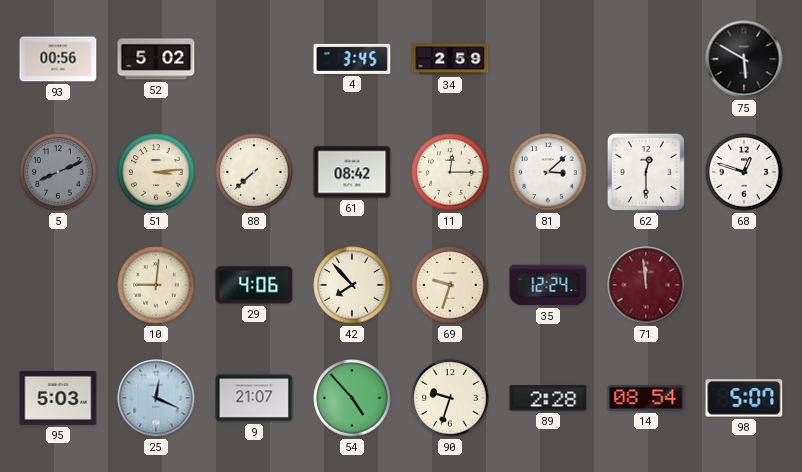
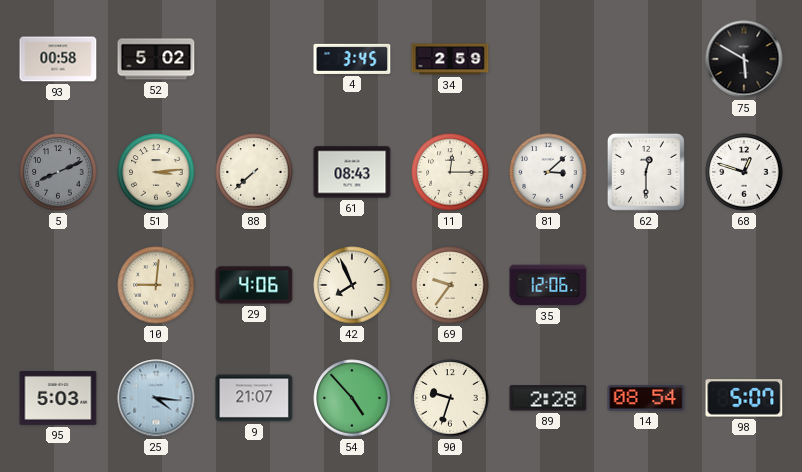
93: 00:56 -> 00:58
61: 08:42 -> 08:43
42: 7:53 -> 7:56
69: 9:33 -> 9:36
35: 12:24 -> 12:06
71: 11:59 -> none
25: 12:19 -> 4:16
